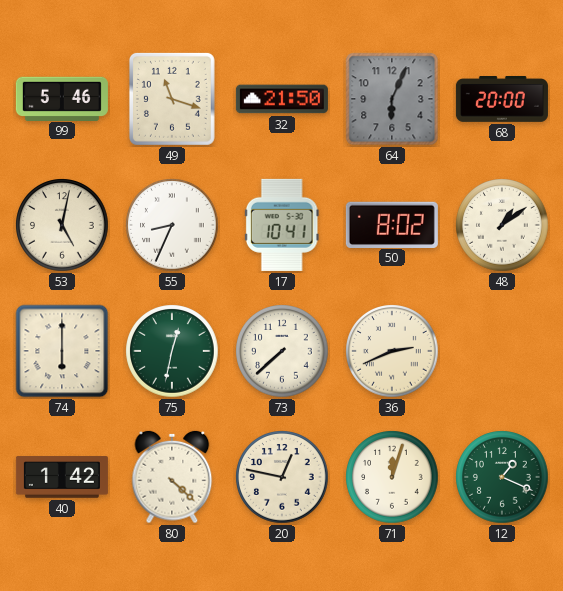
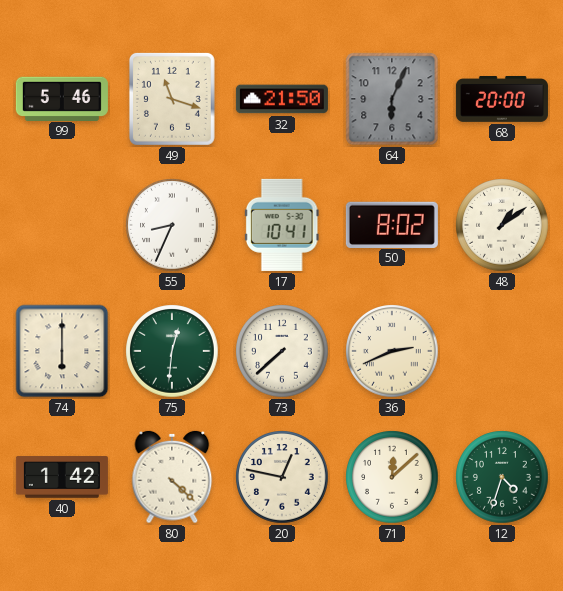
53: 5:02 -> none
75: 12:32 -> 12:31
71: 12:03 -> 12:08
12: 1:19 -> 4:33
